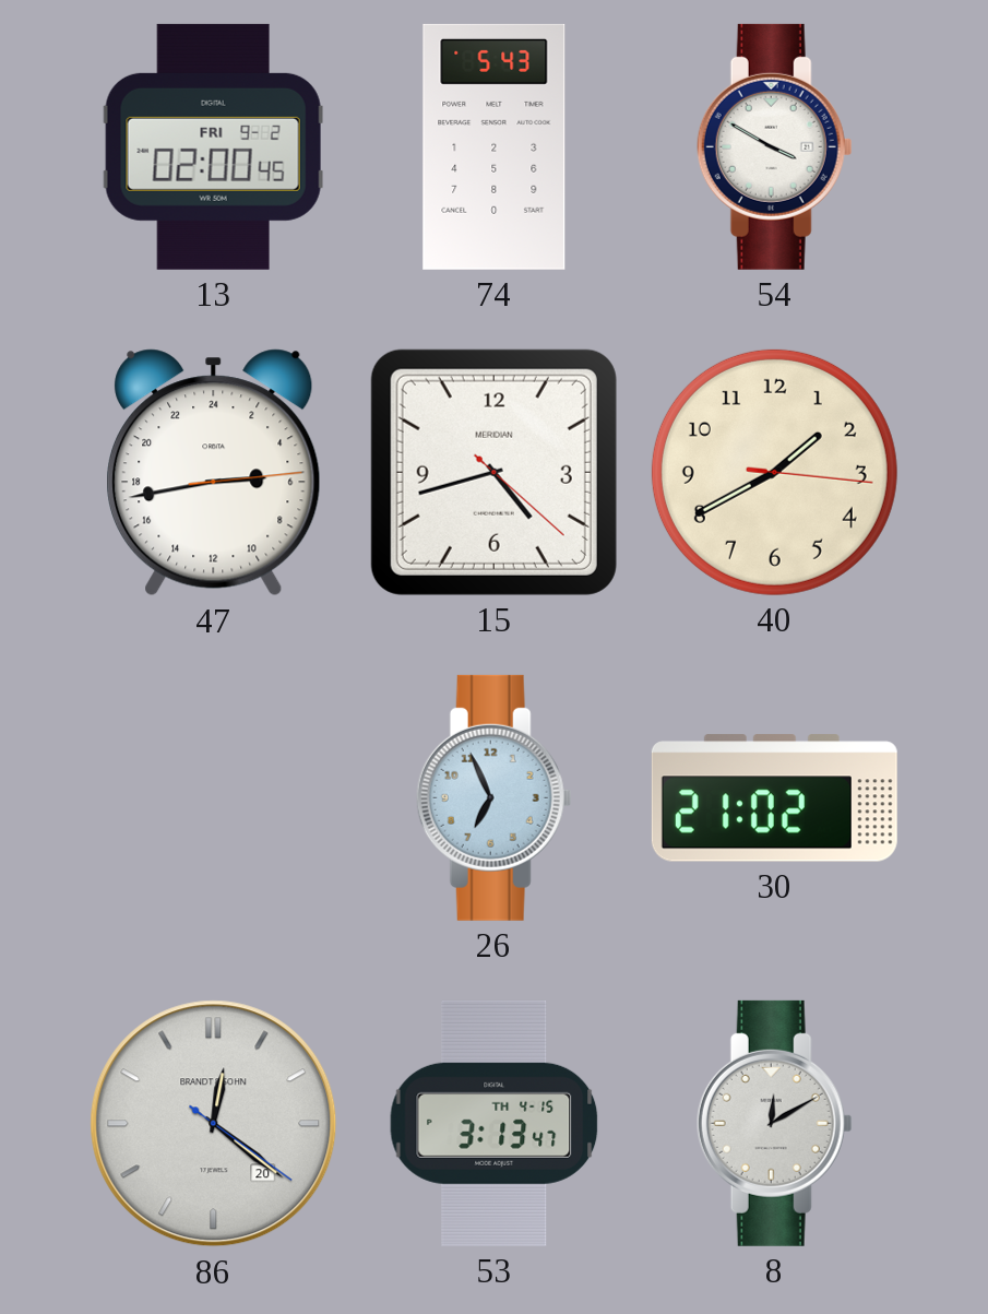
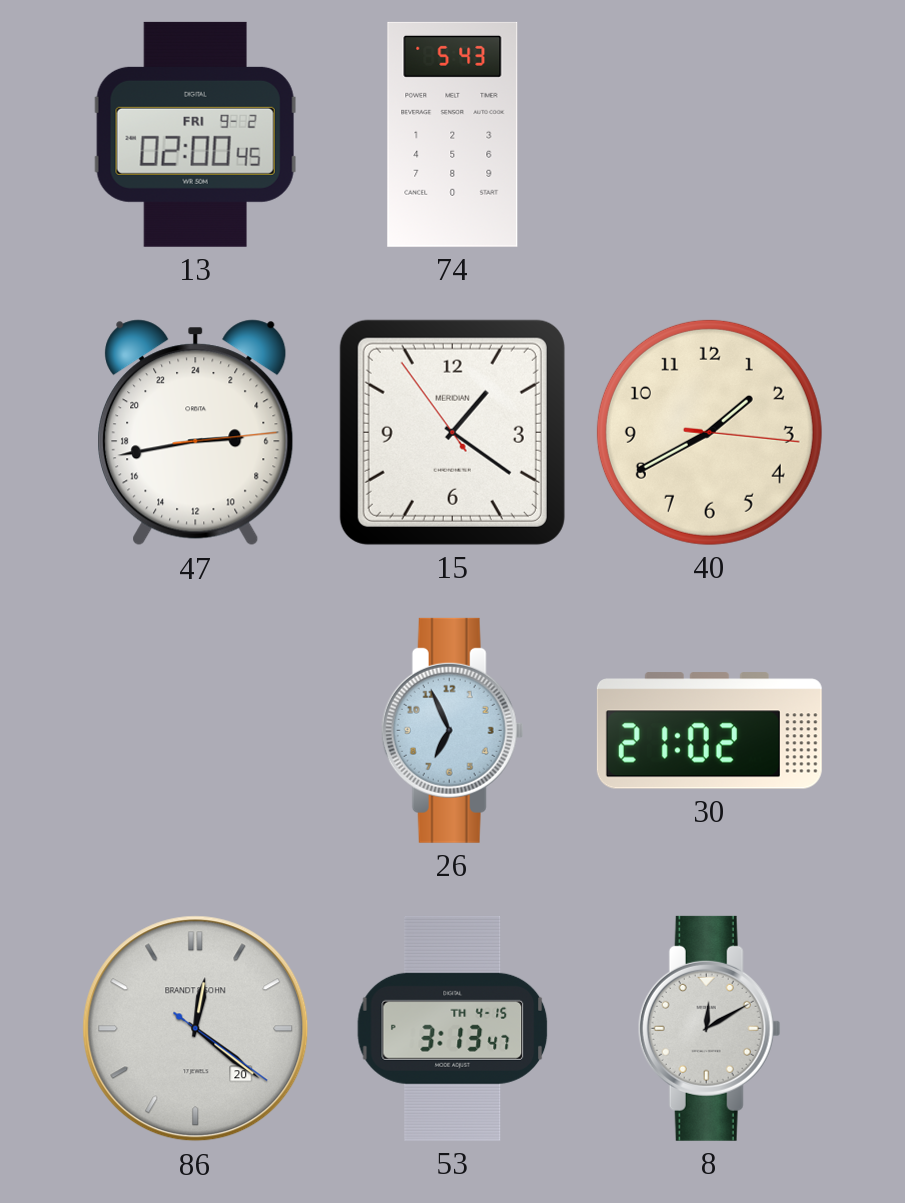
54: 3:50 -> none
15: 4:42 -> 1:20
